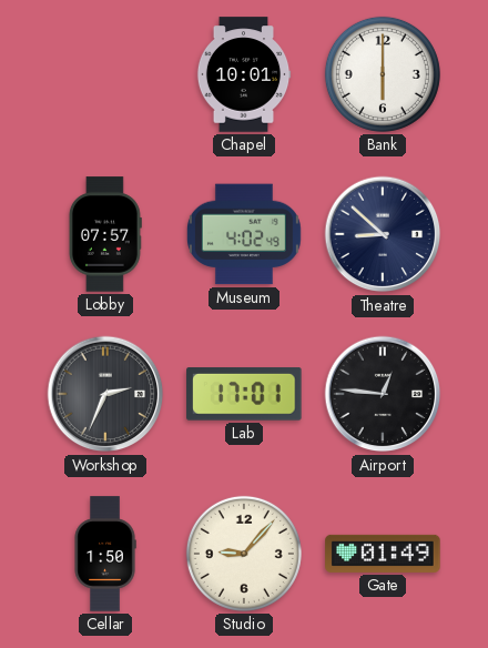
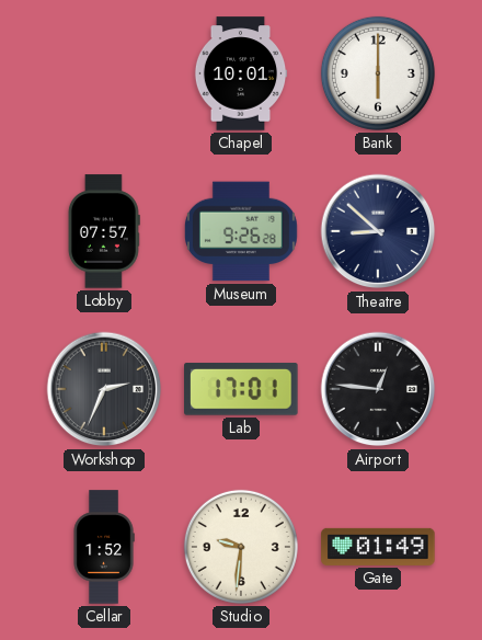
Museum: 4:02 -> 9:26
Cellar: 1:50 -> 1:52
Studio: 9:07 -> 9:31
